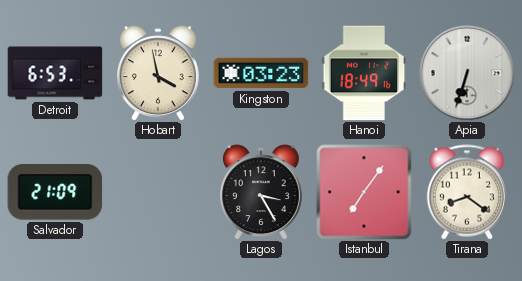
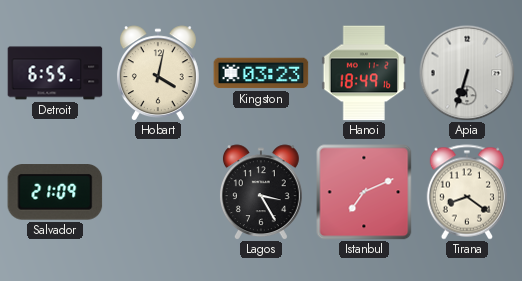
Detroit: 6:53 -> 6:55
Hobart: 3:58 -> 4:02
Istanbul: 7:06 -> 7:11
